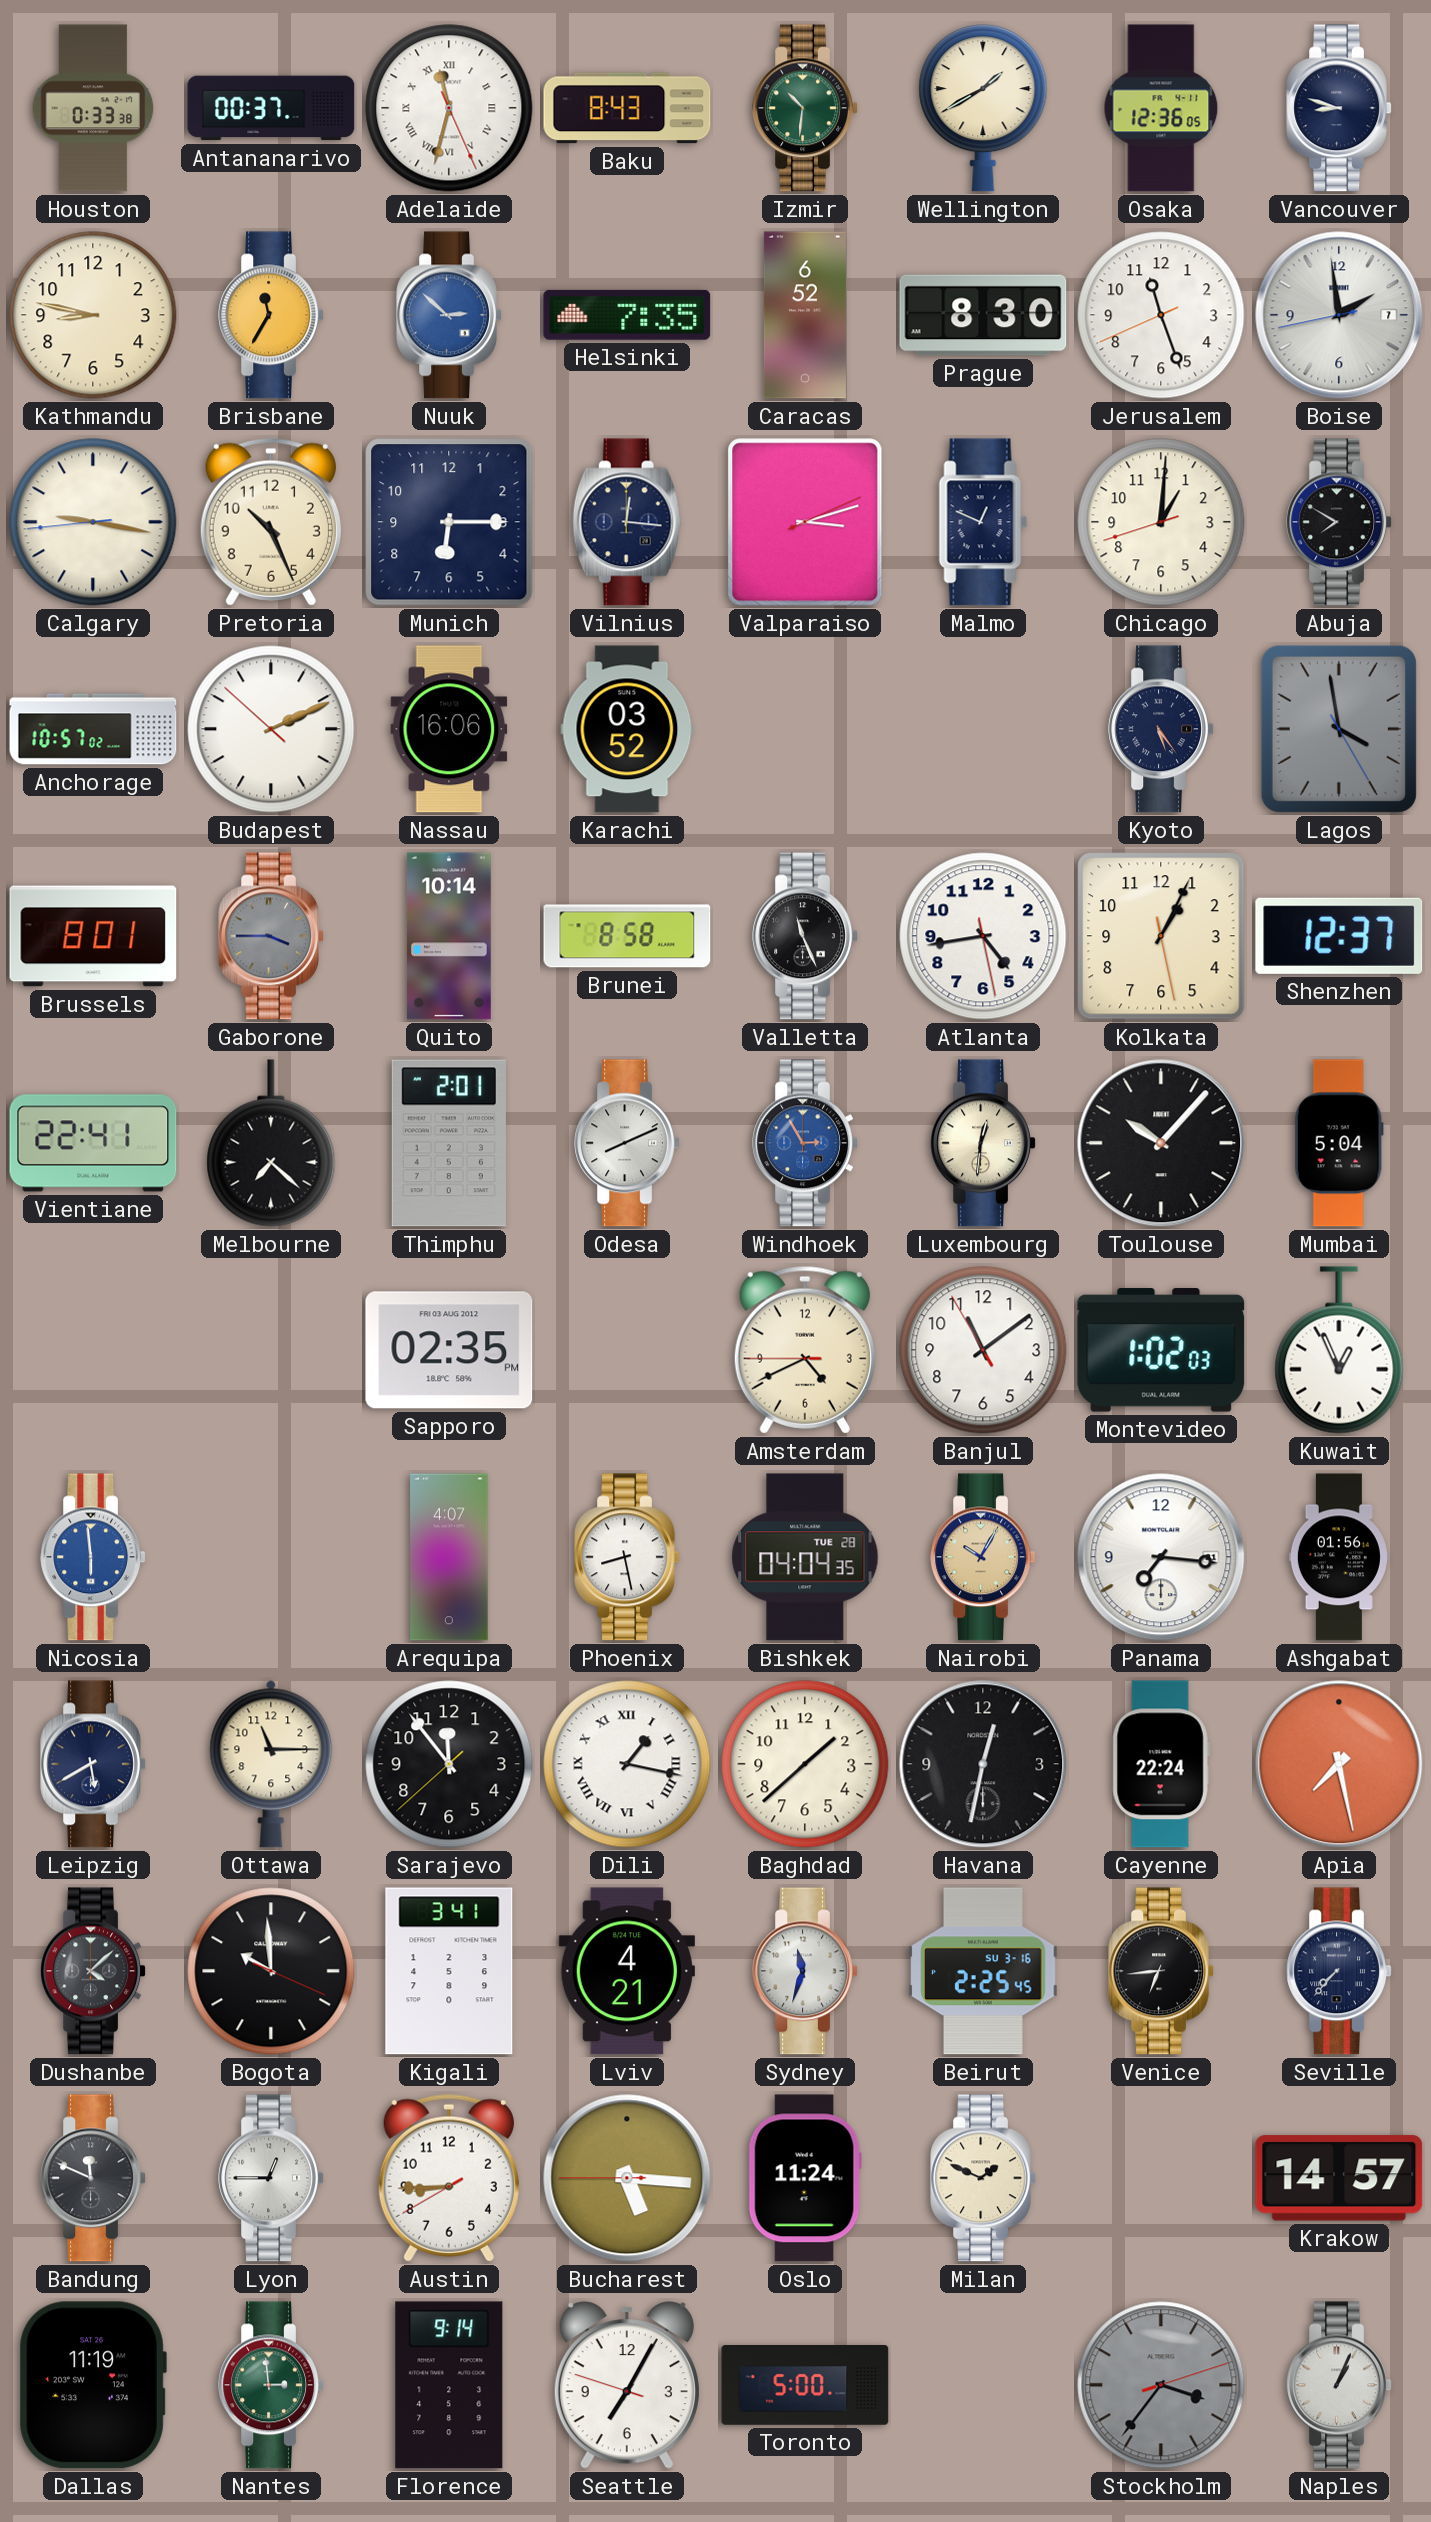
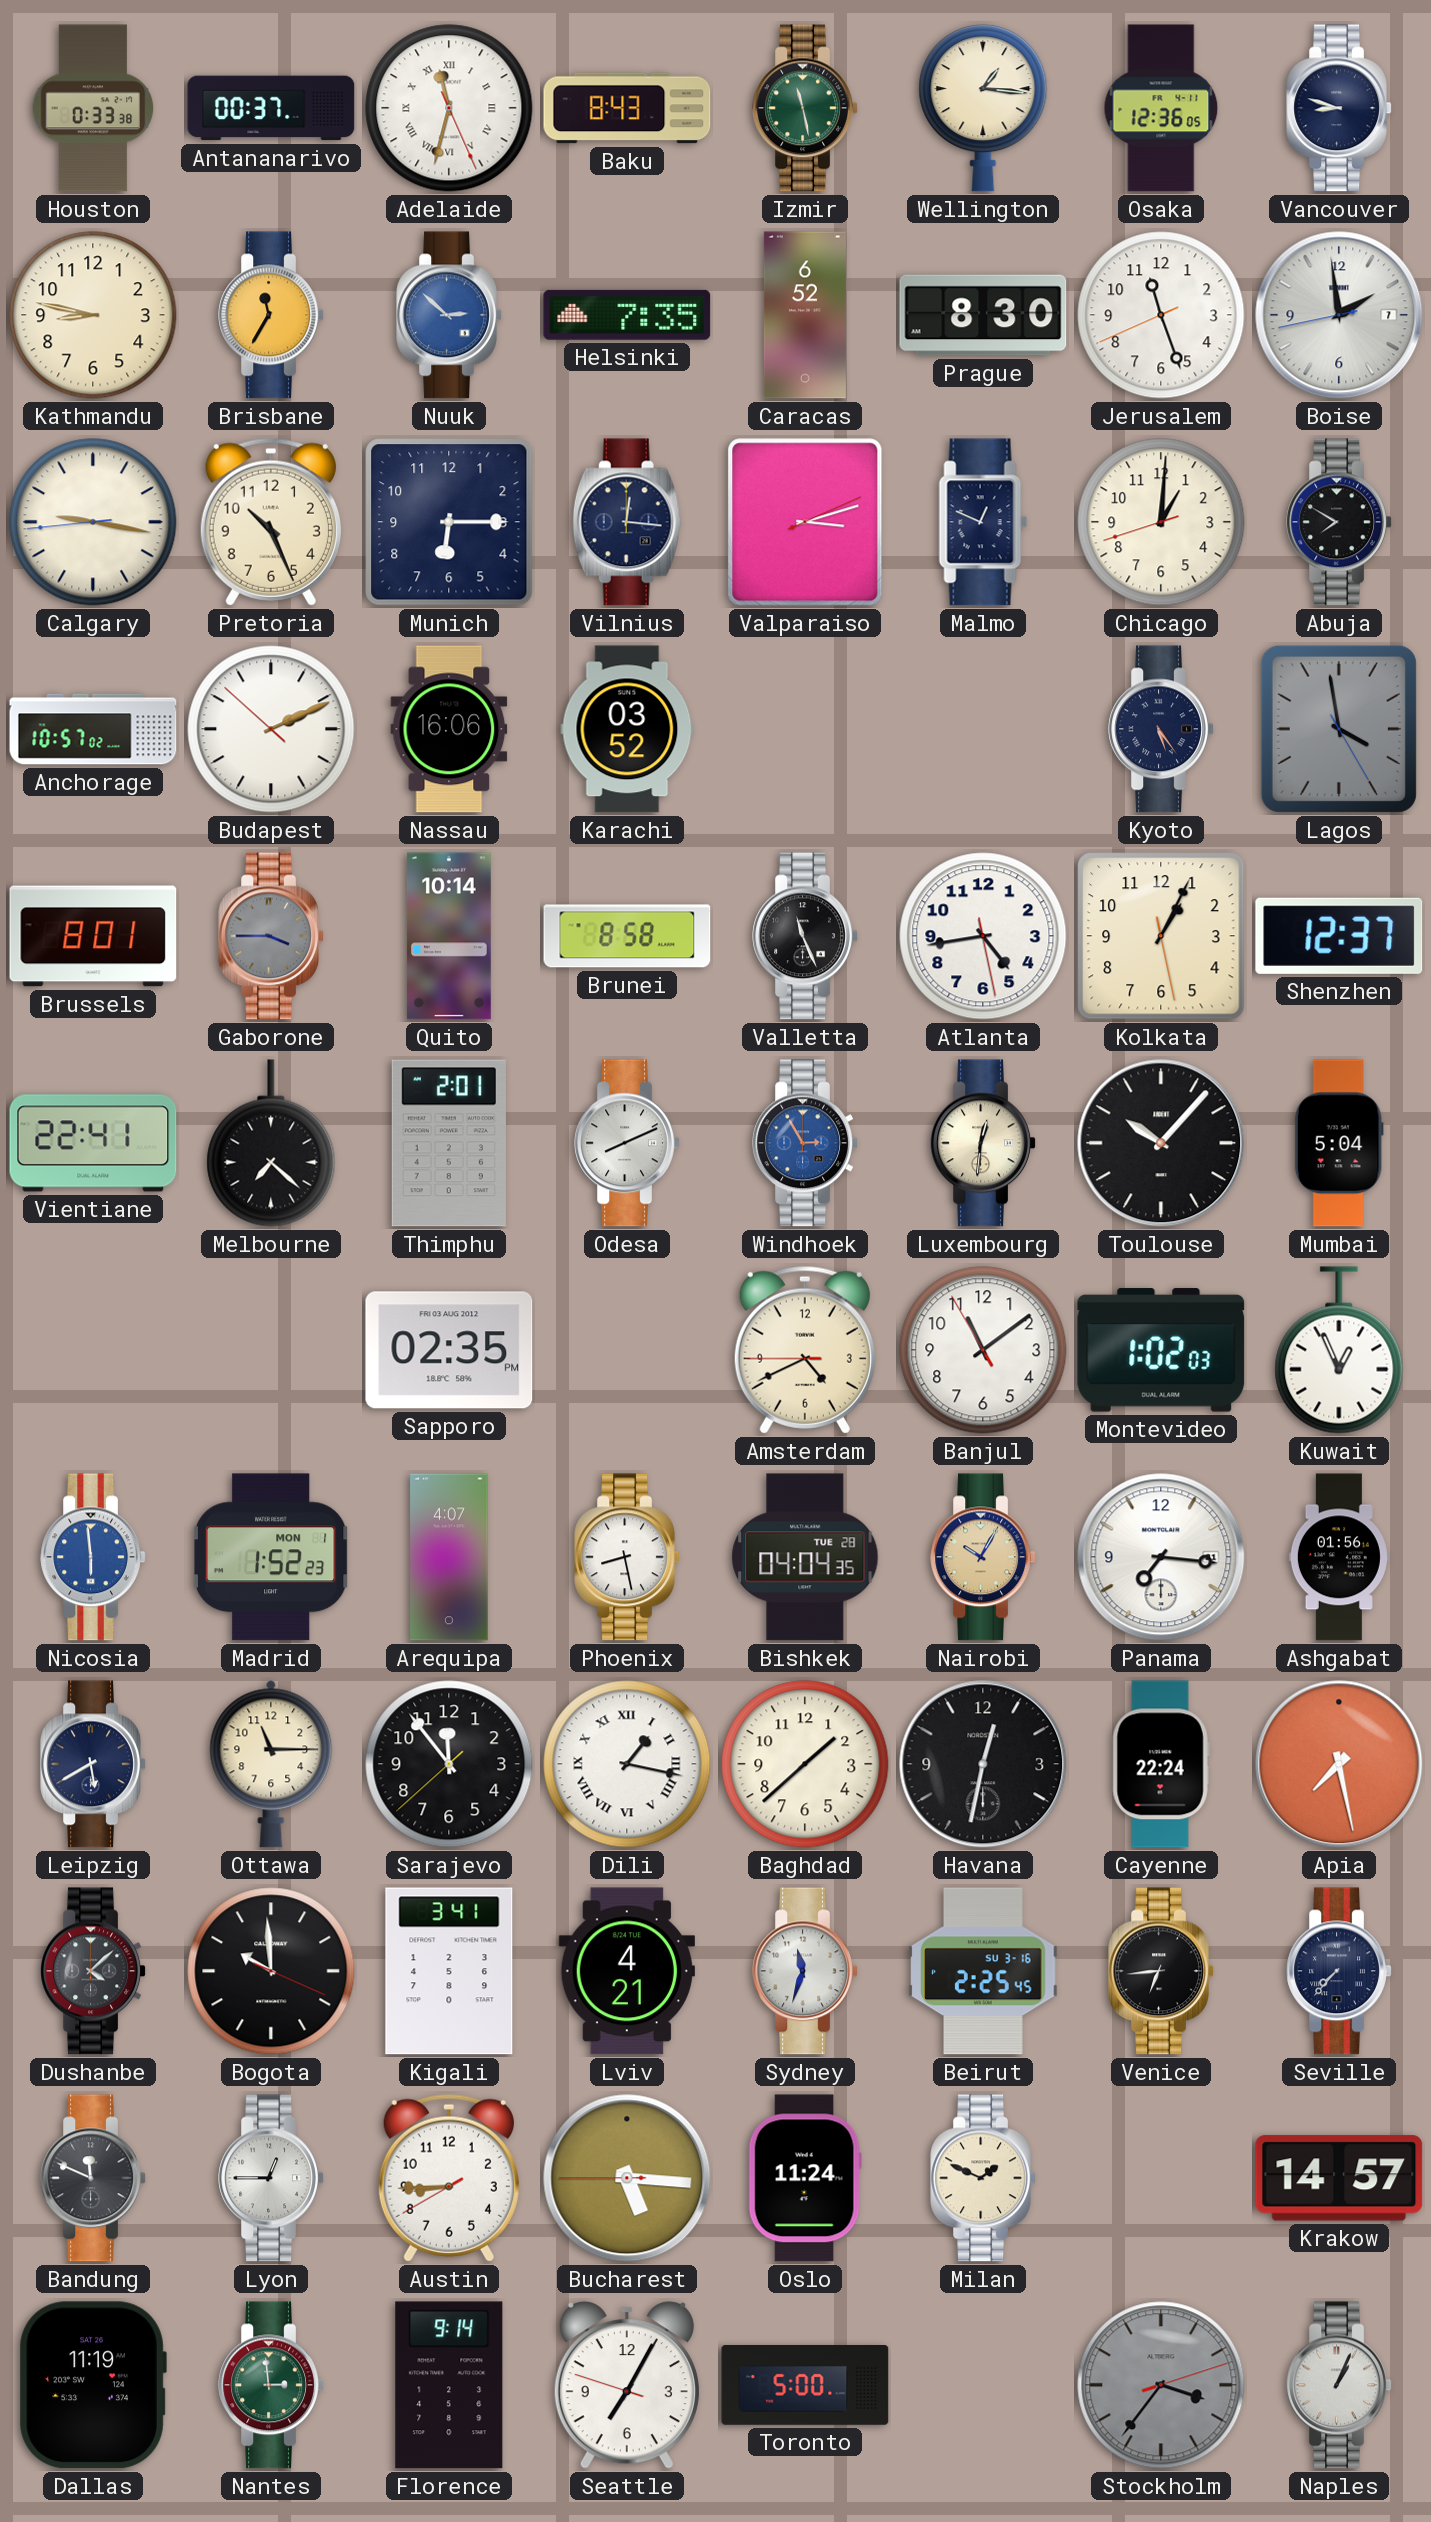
Izmir: 10:31 -> 11:28
Wellington: 1:40 -> 1:16
Madrid: none -> 1:52
